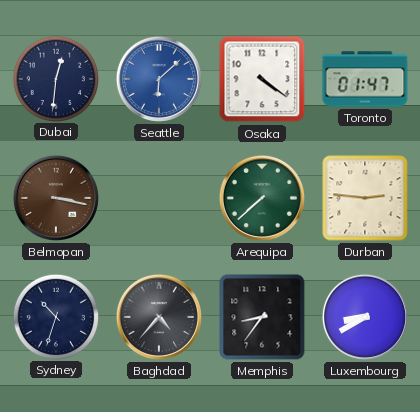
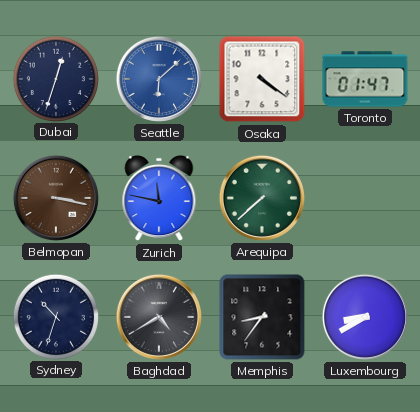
Dubai: 12:31 -> 12:33
Zurich: none -> 11:47
Durban: 2:46 -> none
Baghdad: 4:37 -> 4:40
